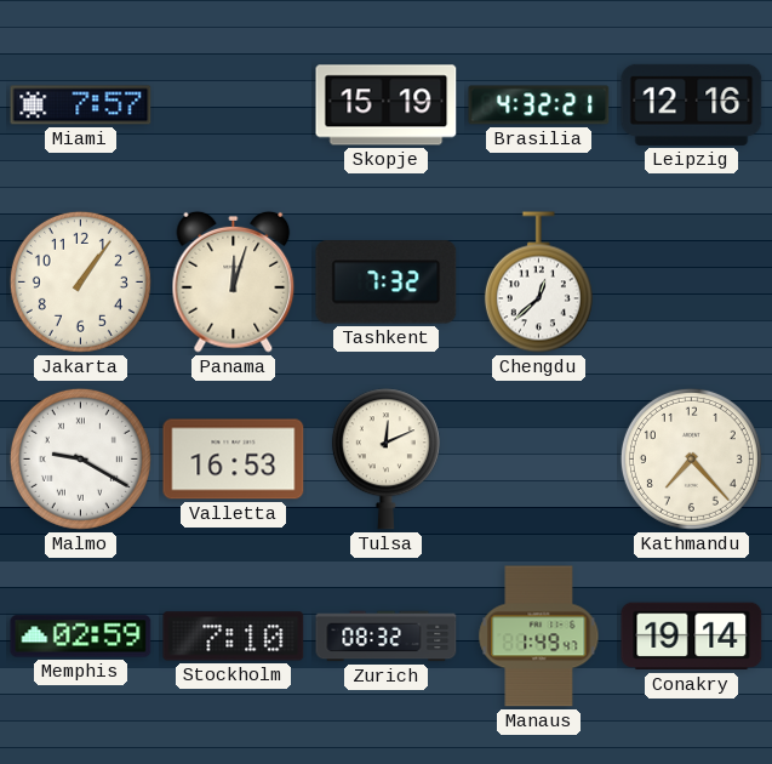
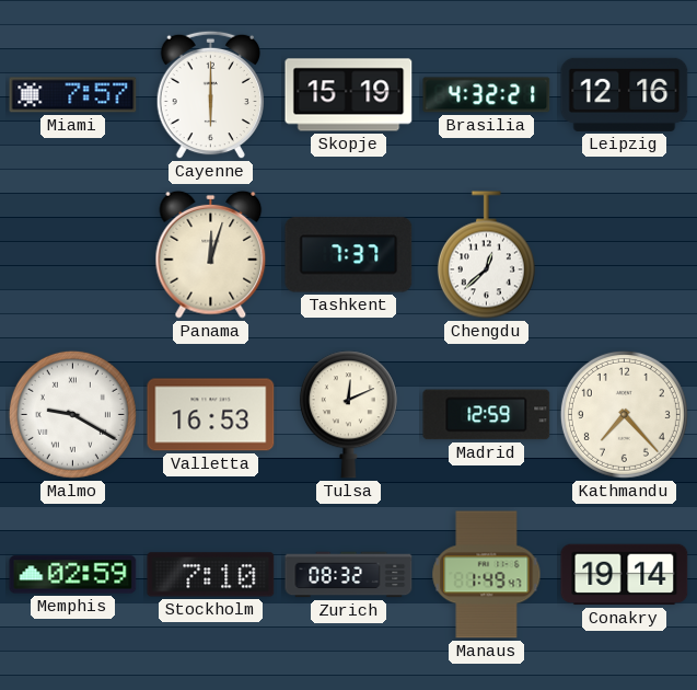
Cayenne: none -> 6:00
Jakarta: 1:06 -> none
Tashkent: 7:32 -> 7:37
Madrid: none -> 12:59
